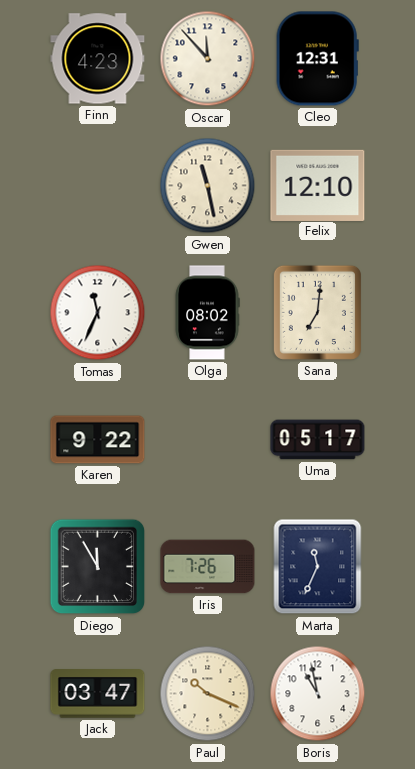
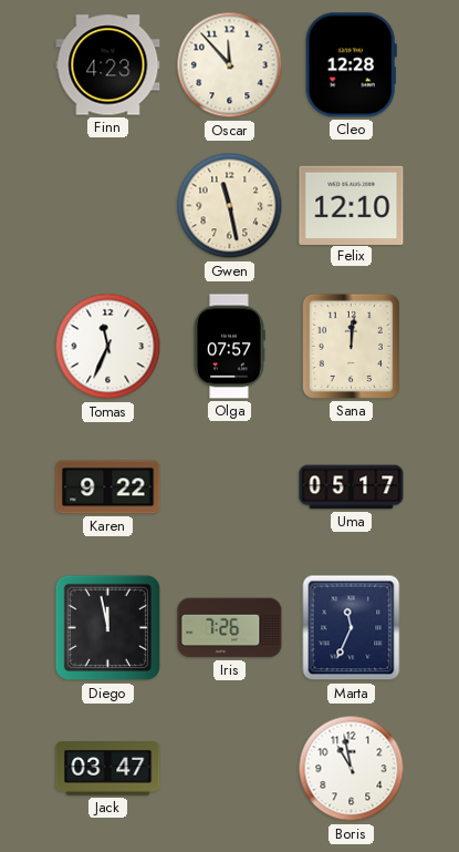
Cleo: 12:31 -> 12:28
Olga: 08:02 -> 07:57
Sana: 7:01 -> 12:01
Diego: 11:55 -> 11:58
Paul: 10:19 -> none
